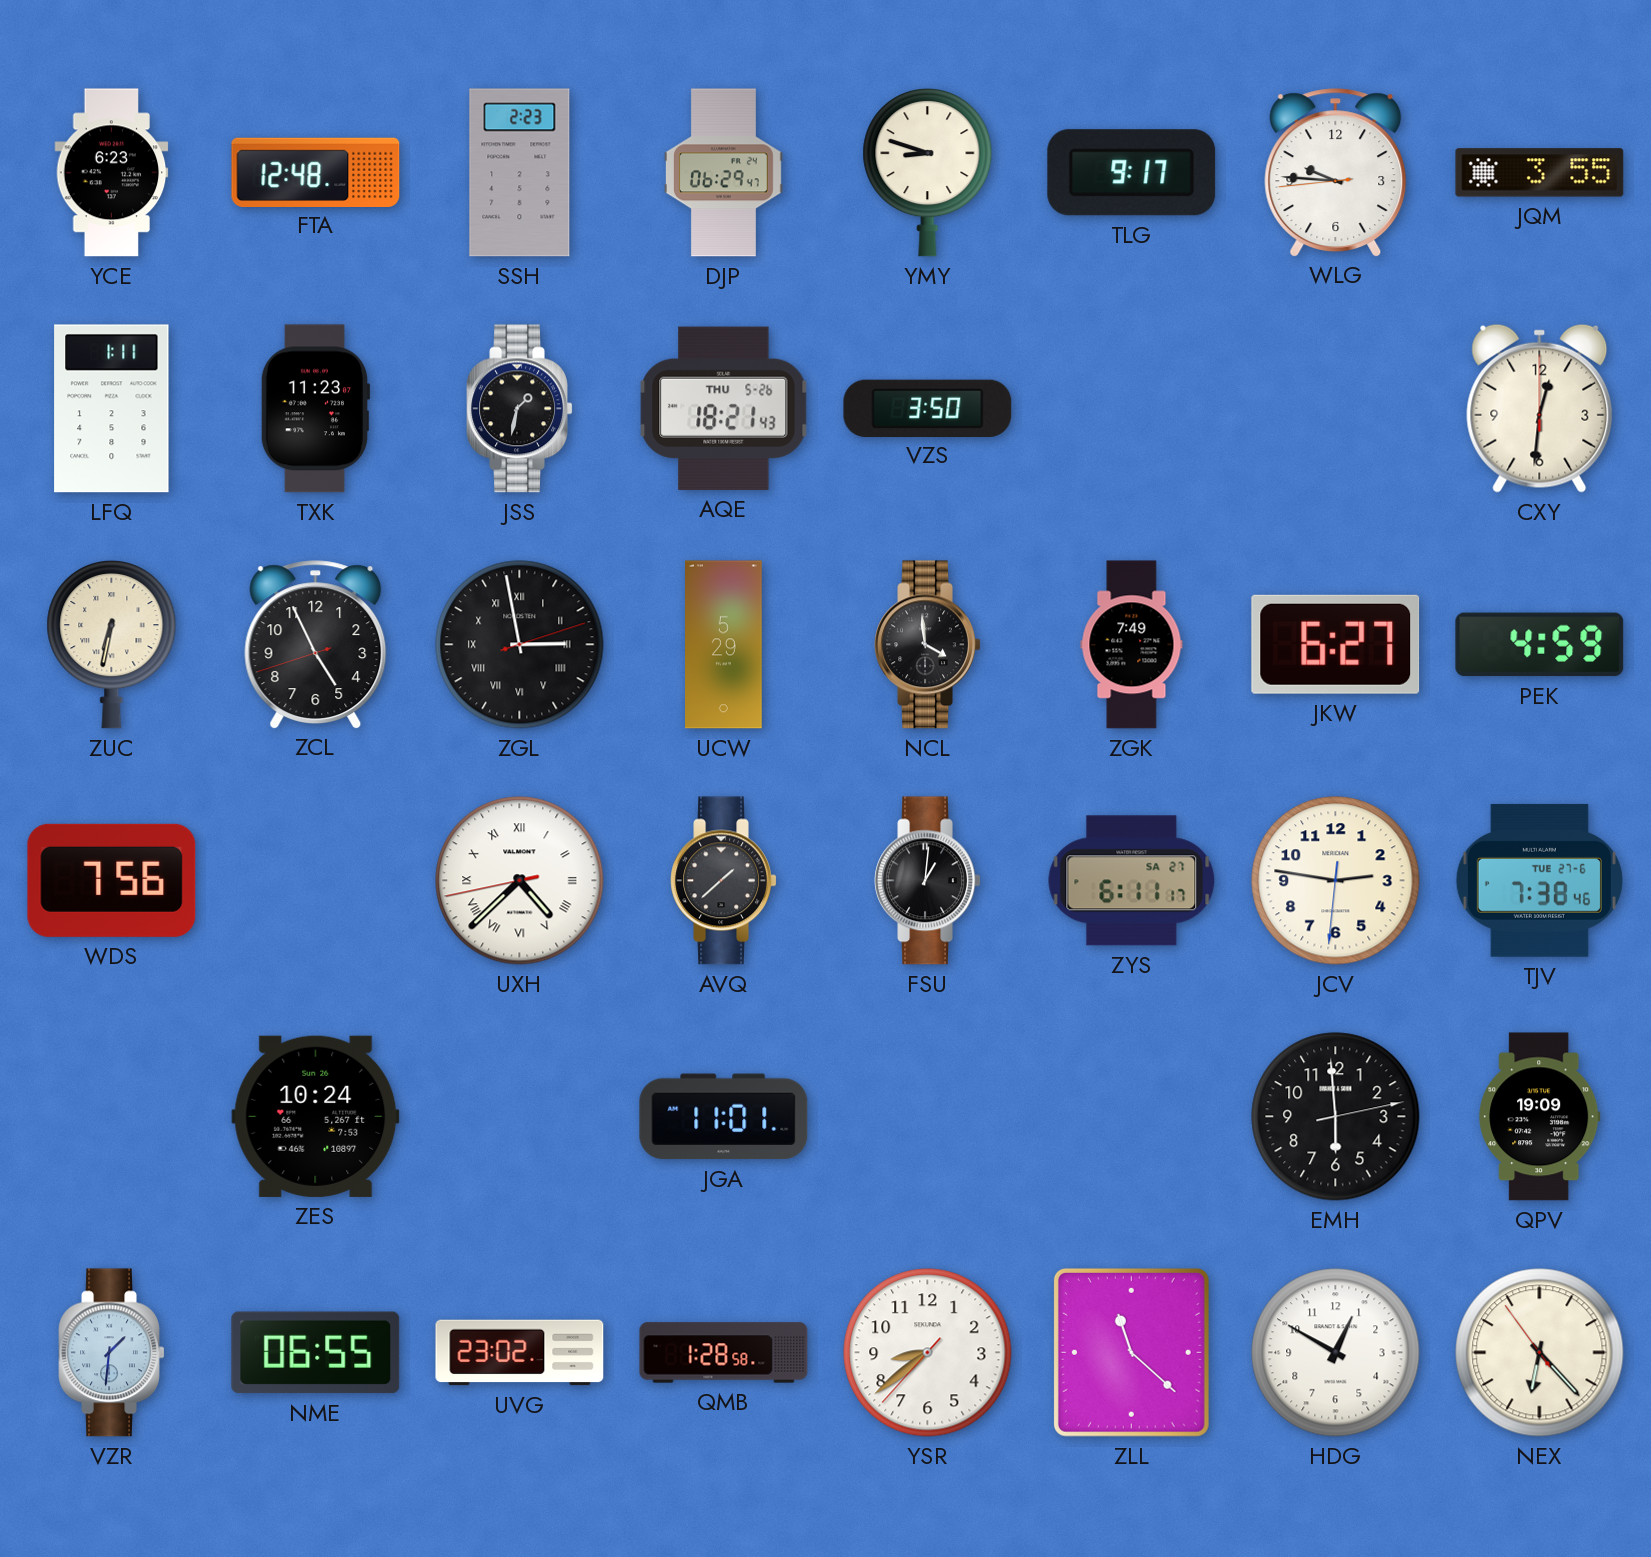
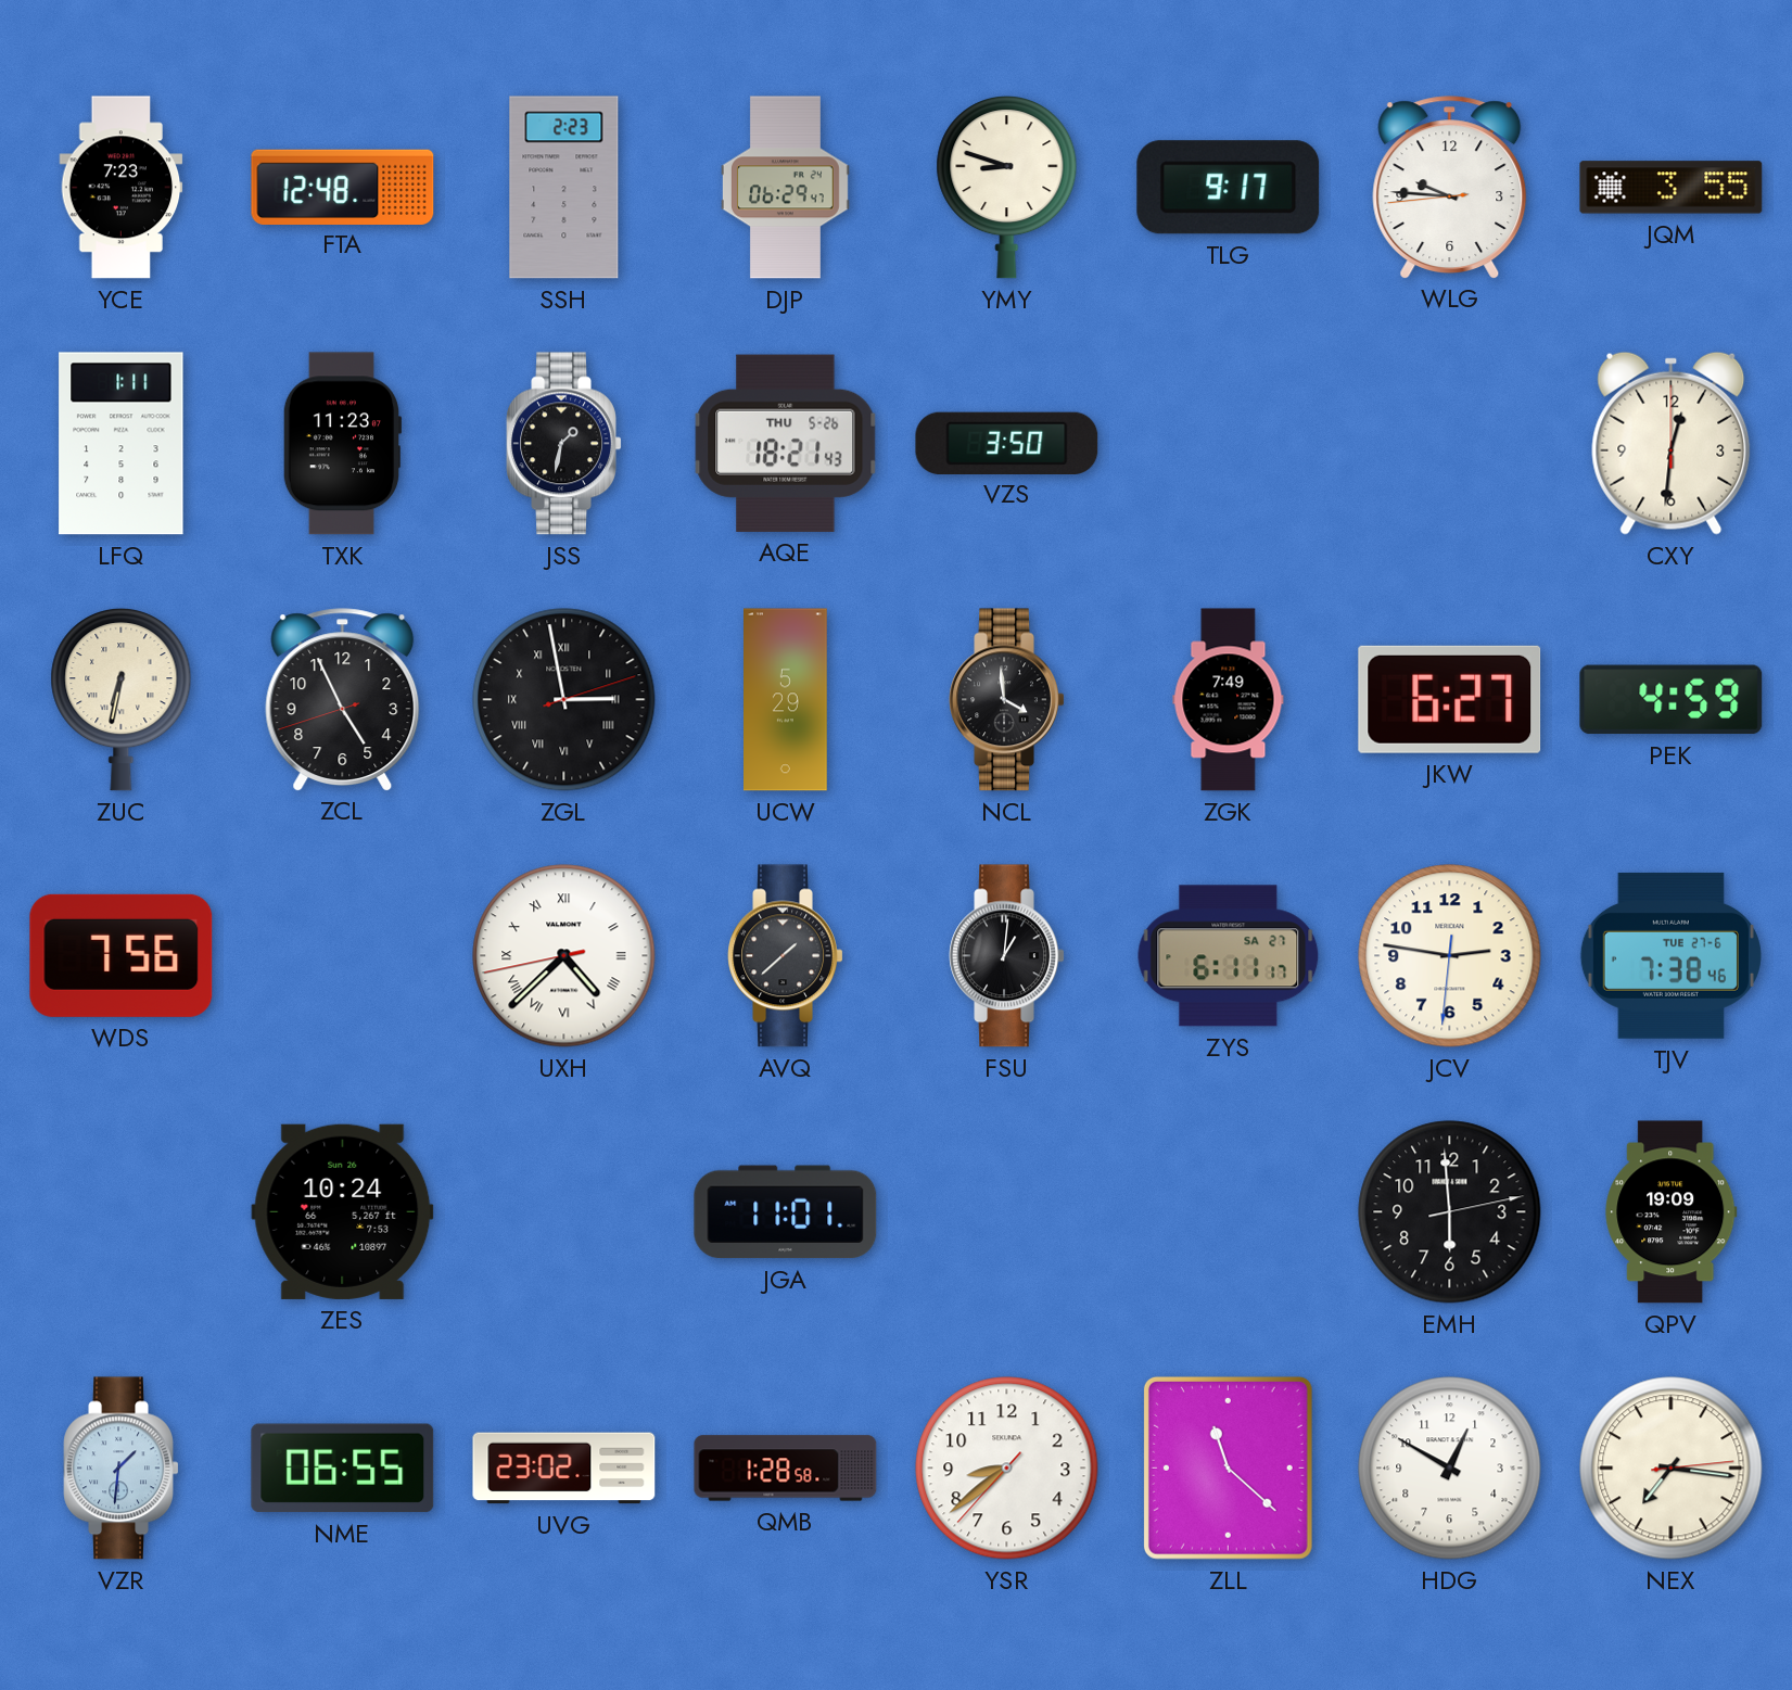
YCE: 6:23 -> 7:23
NEX: 6:22 -> 7:16
